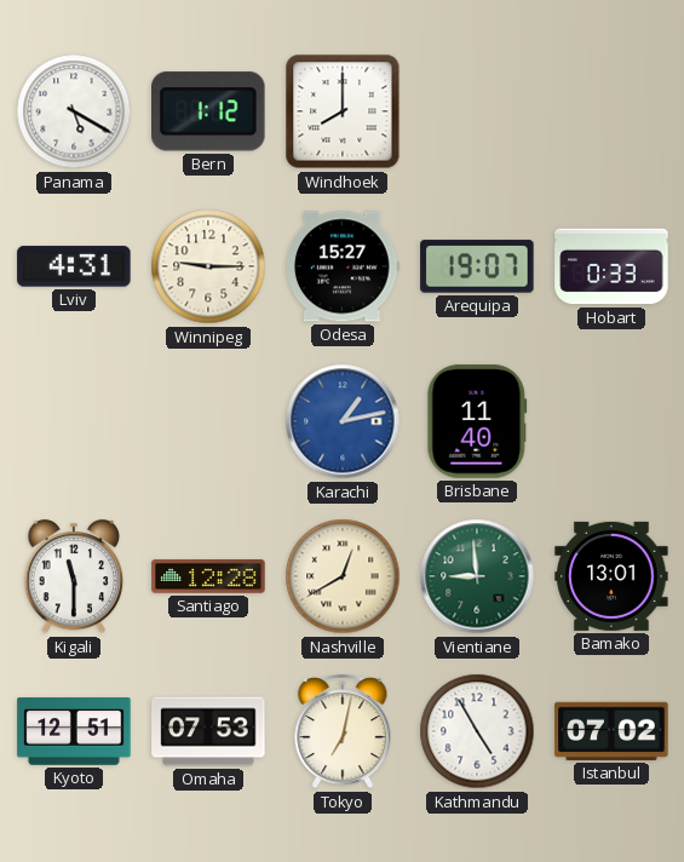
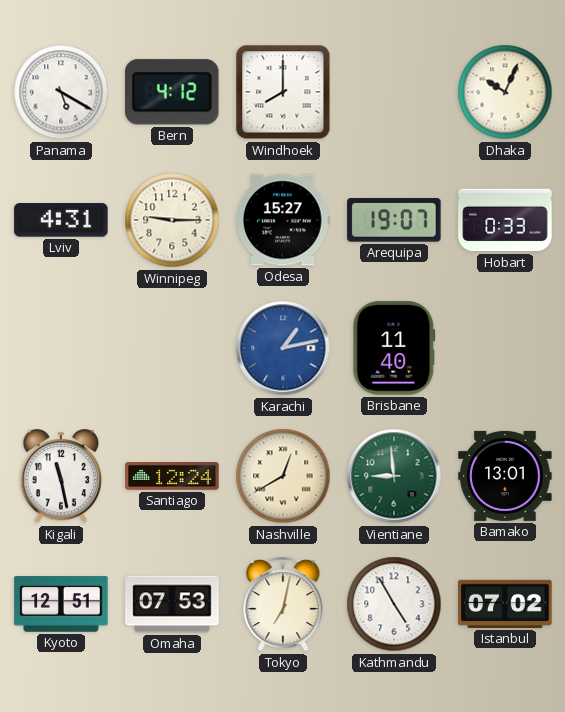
Bern: 1:12 -> 4:12
Dhaka: none -> 10:04
Kigali: 11:30 -> 11:28
Santiago: 12:28 -> 12:24
